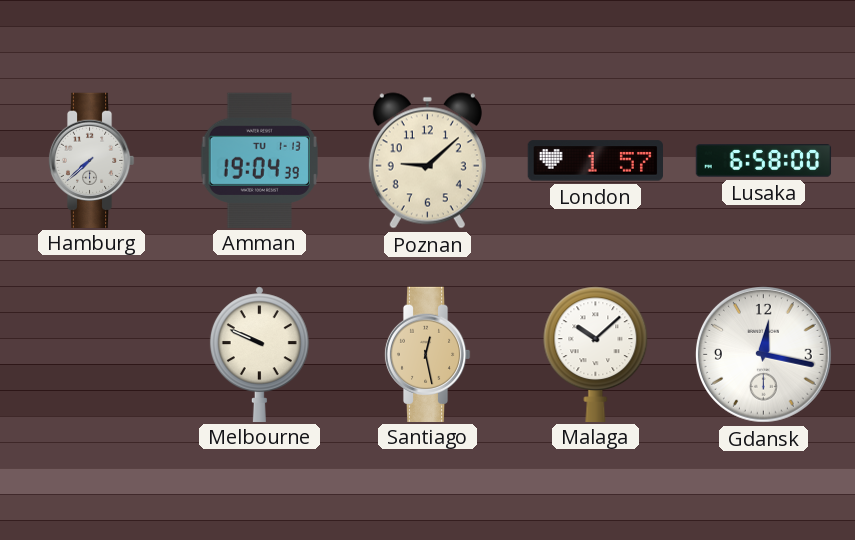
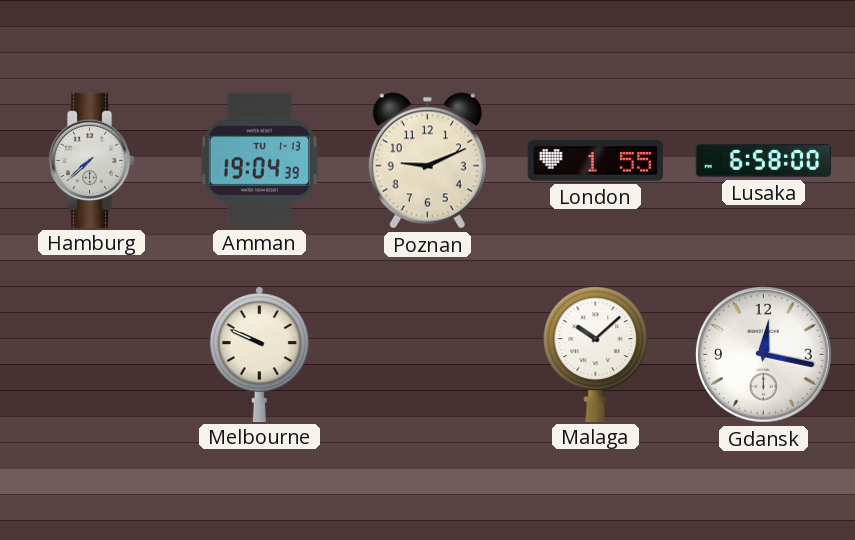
Poznan: 9:08 -> 9:11
London: 1:57 -> 1:55
Santiago: 12:28 -> none
